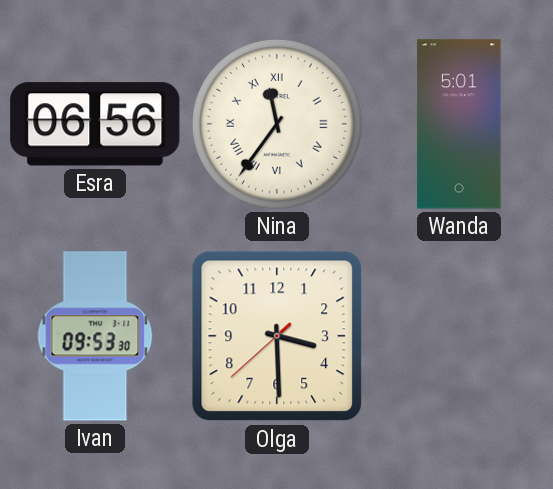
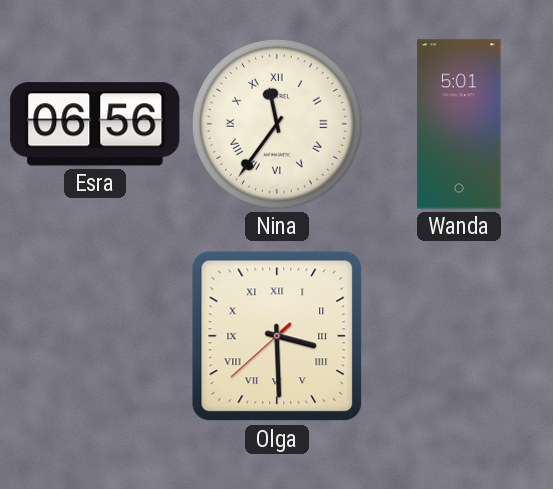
Ivan: 09:53 -> none
Olga numerals: Arabic -> Roman
